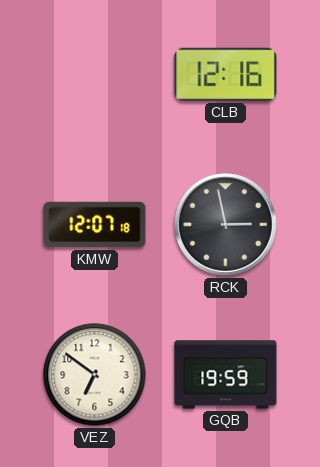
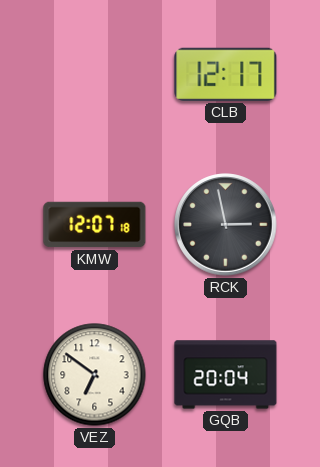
CLB: 12:16 -> 12:17
GQB: 19:59 -> 20:04
